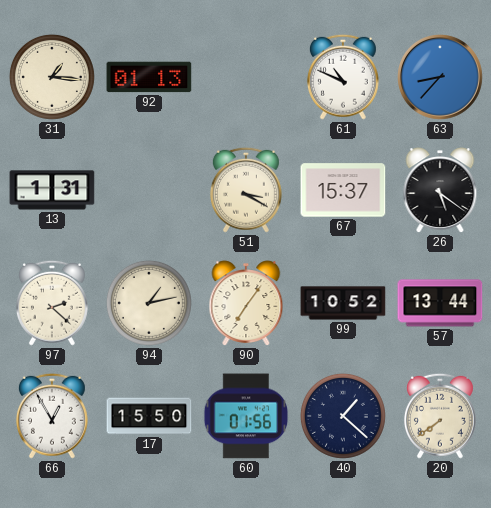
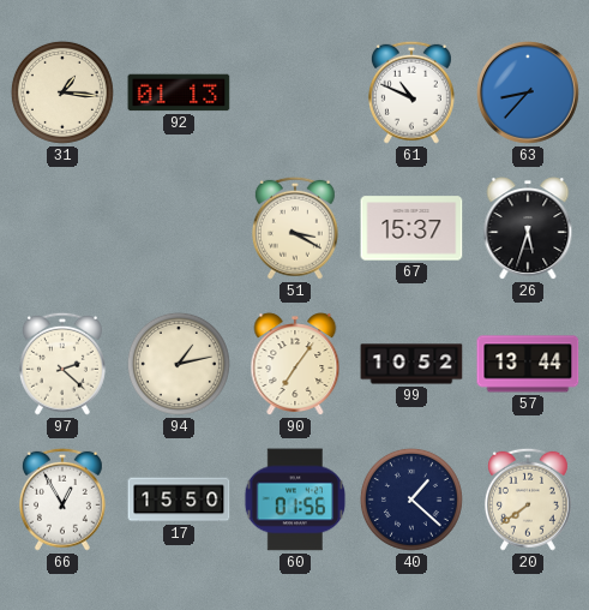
13: 1:31 -> none
26: 5:21 -> 5:33
